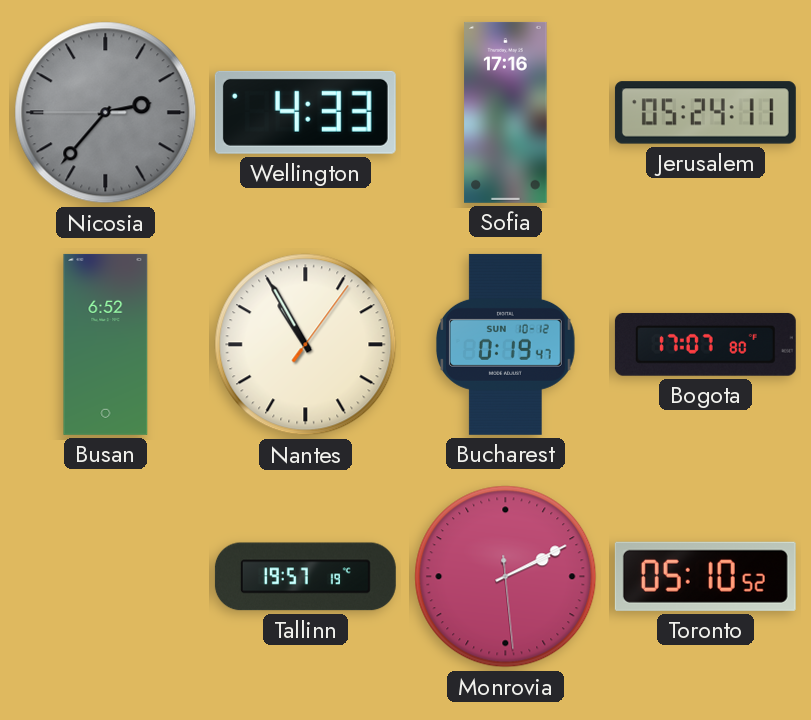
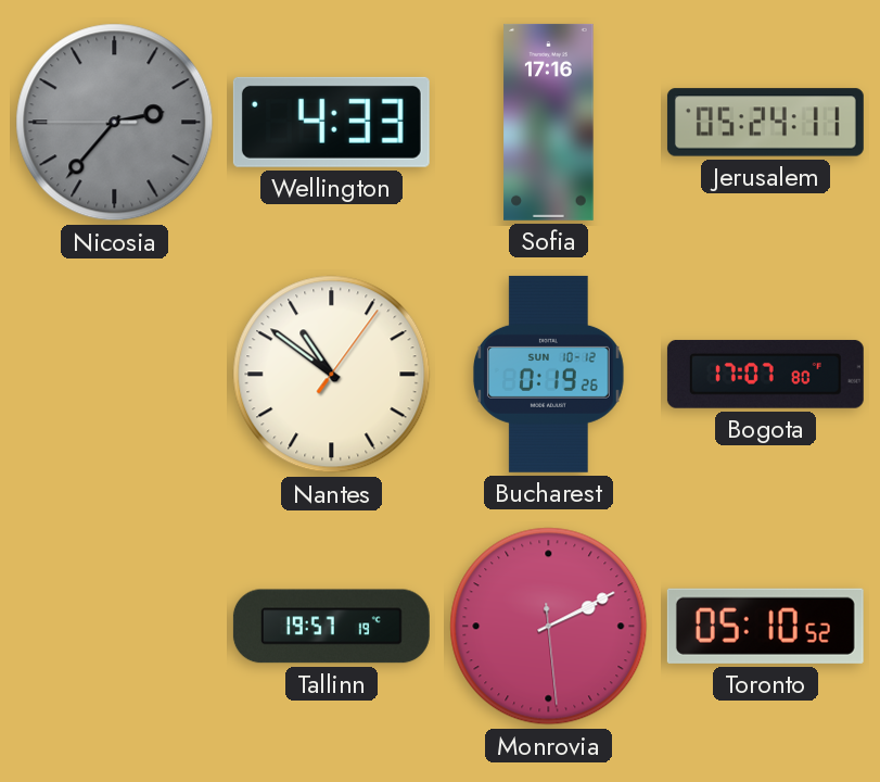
Busan: 6:52 -> none
Nantes: 10:55 -> 10:51
Bucharest: 0:19:47 -> 0:19:26
